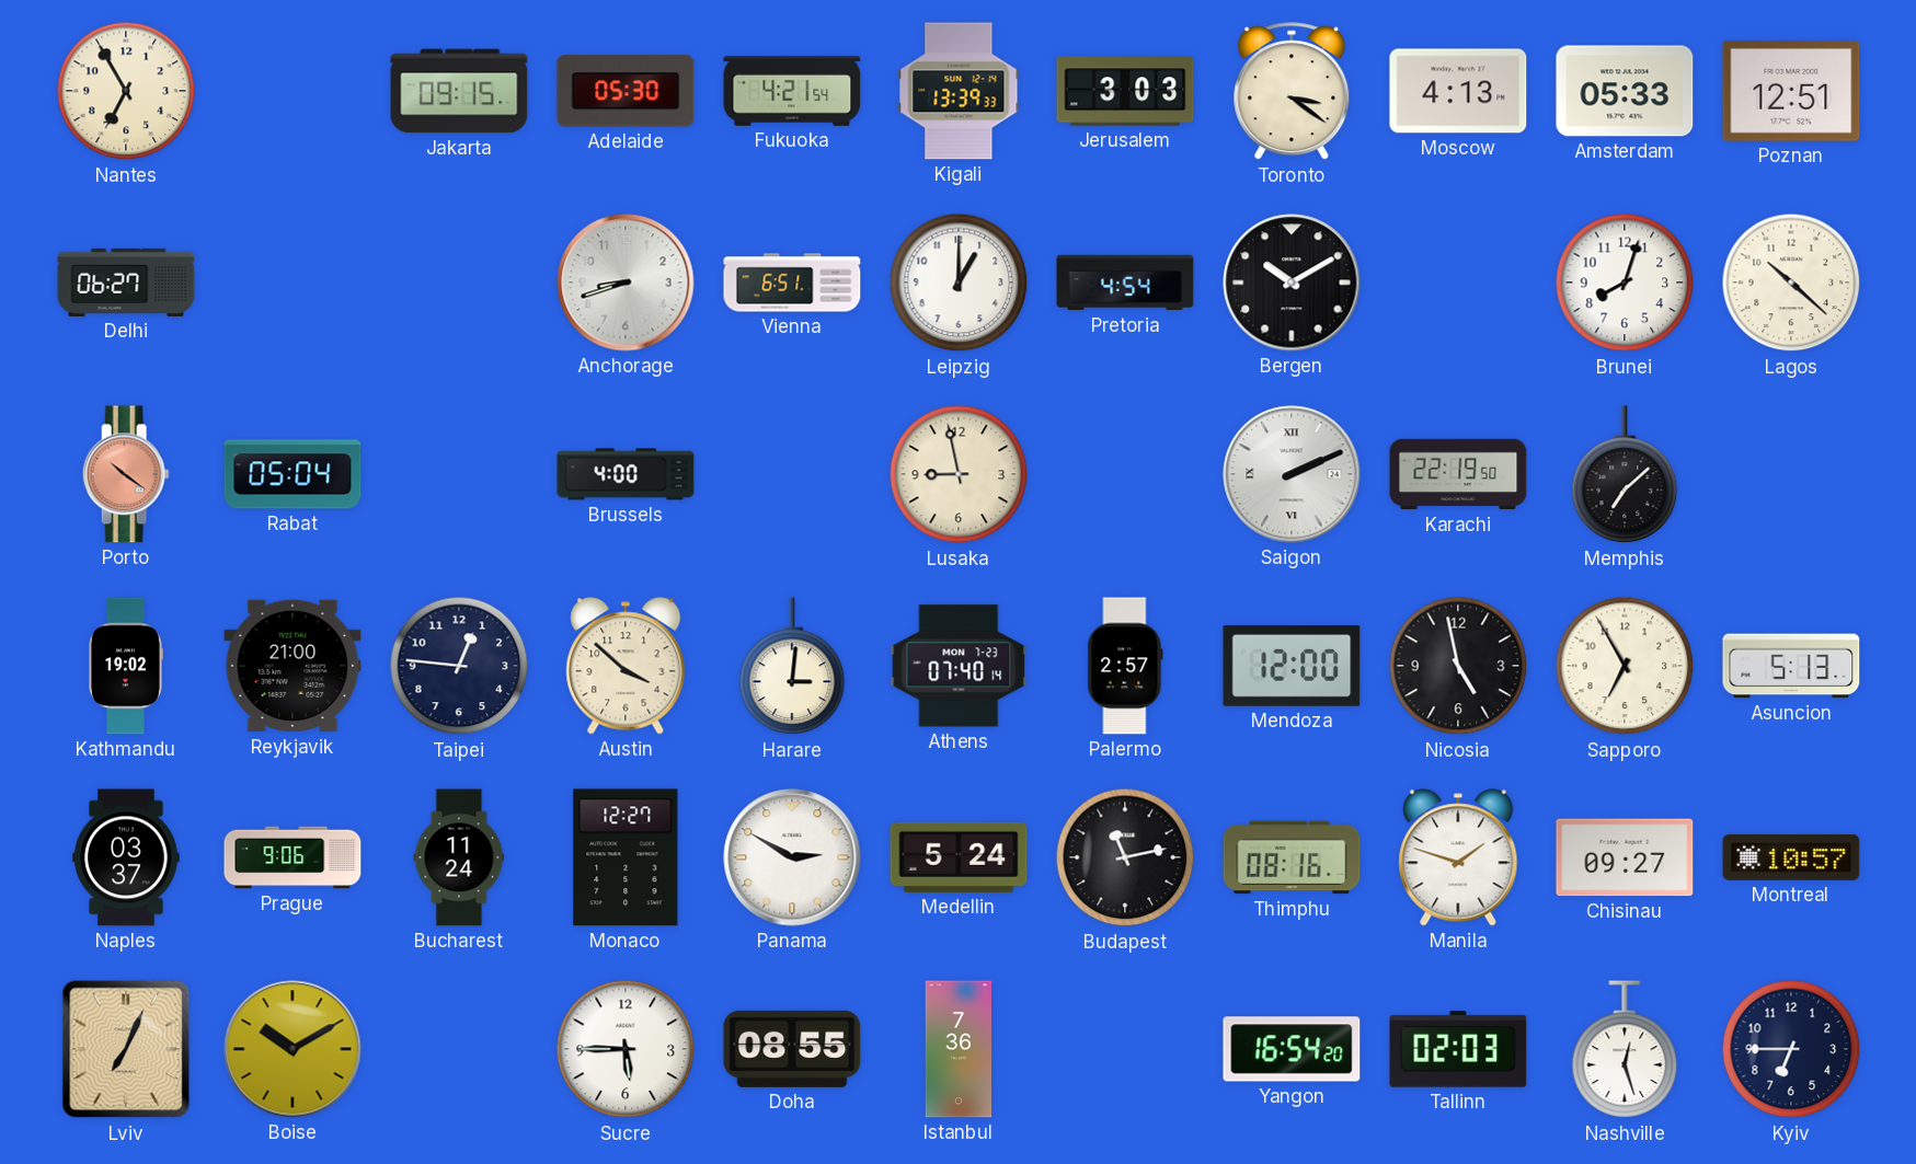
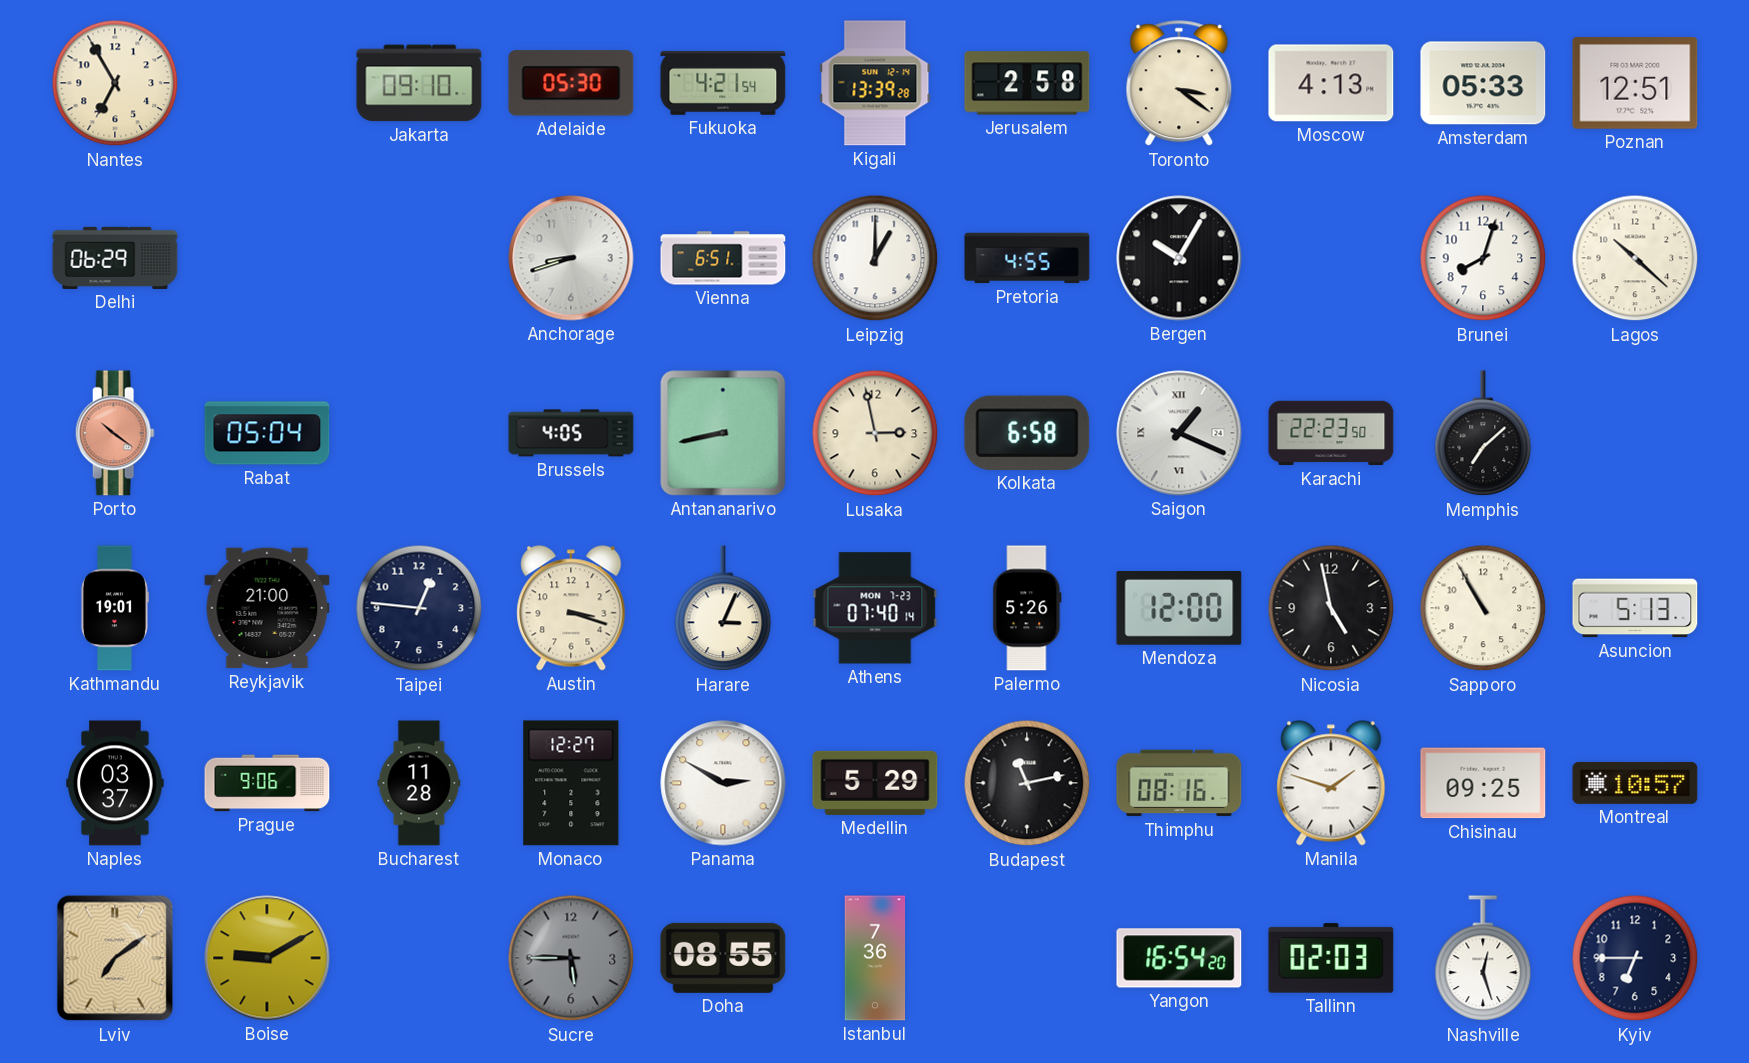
Jakarta: 09:15 -> 09:10
Kigali: 13:39:33 -> 13:39:28
Jerusalem: 3:03 -> 2:58
Delhi: 06:27 -> 06:29
Pretoria: 4:54 -> 4:55
Bergen: 10:10 -> 10:05
Brussels: 4:00 -> 4:05
Antananarivo: none -> 8:43
Lusaka: 8:58 -> 2:58
Kolkata: none -> 6:58
Saigon: 2:11 -> 1:19
Karachi: 22:19 -> 22:23
Kathmandu: 19:02 -> 19:01
Austin: 3:52 -> 3:18
Harare: 3:01 -> 3:04
Palermo: 2:57 -> 5:26
Sapporo: 6:55 -> 10:55
Bucharest: 11:24 -> 11:28
Medellin: 5:24 -> 5:29
Chisinau: 09:27 -> 09:25
Lviv: 7:04 -> 7:09
Boise: 10:10 -> 9:10
Sucre dial: white -> grey
